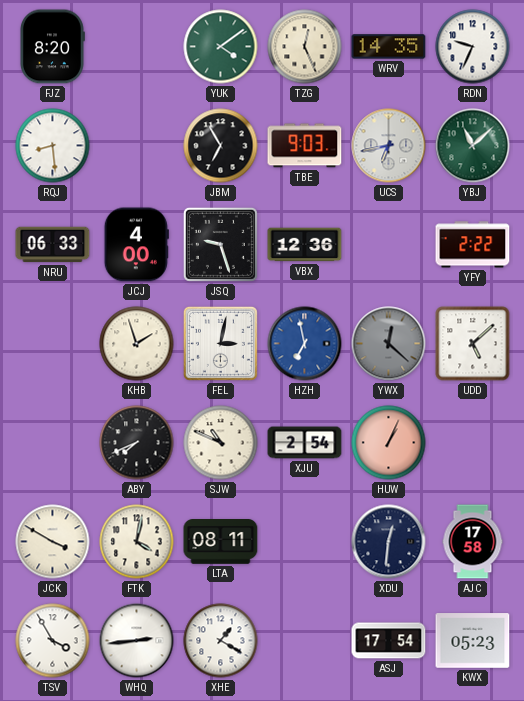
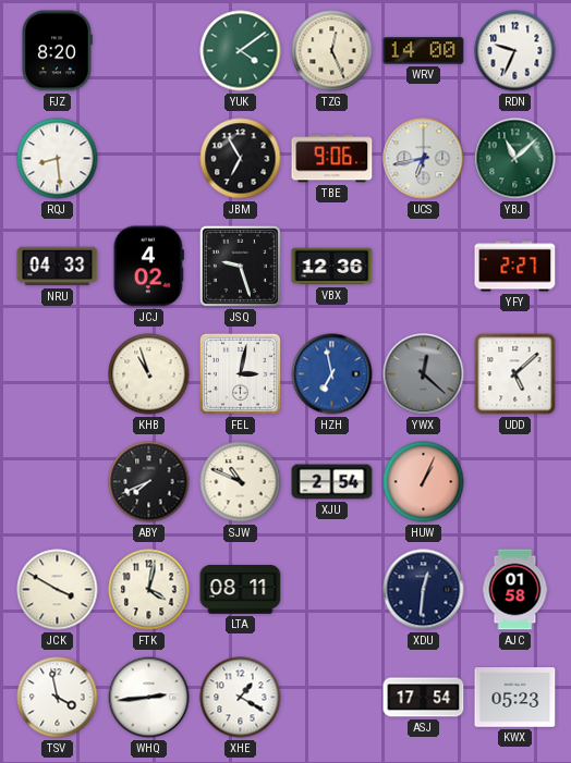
WRV: 14:35 -> 14:00
TBE: 9:03 -> 9:06
NRU: 06:33 -> 04:33
JCJ: 4:00 -> 4:02
YFY: 2:22 -> 2:27
KHB: 1:57 -> 10:57
AJC: 17:58 -> 01:58
TSV: 3:55 -> 3:58
